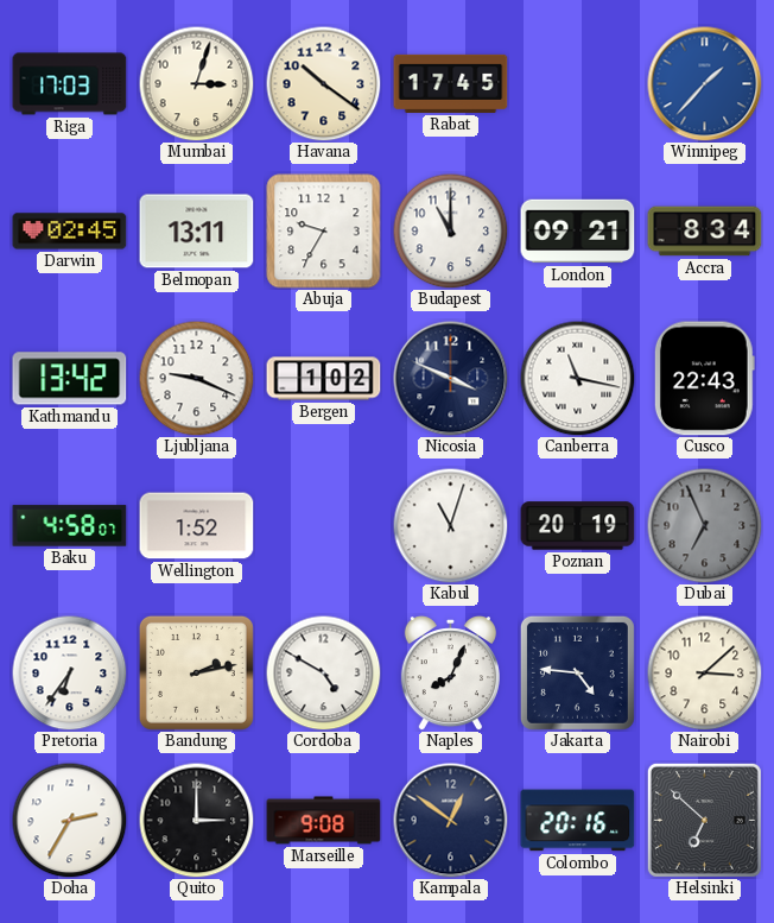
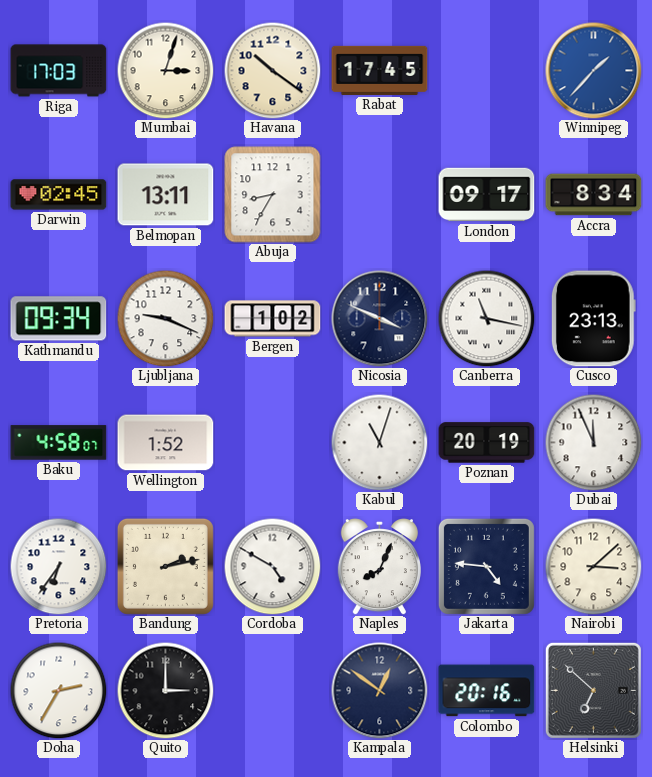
Abuja: 9:35 -> 8:35
Budapest: 11:00 -> none
London: 09:21 -> 09:17
Kathmandu: 13:42 -> 09:34
Cusco: 22:43 -> 23:13
Dubai: 6:56 -> 11:56
Dubai dial: grey -> white
Marseille: 9:08 -> none
